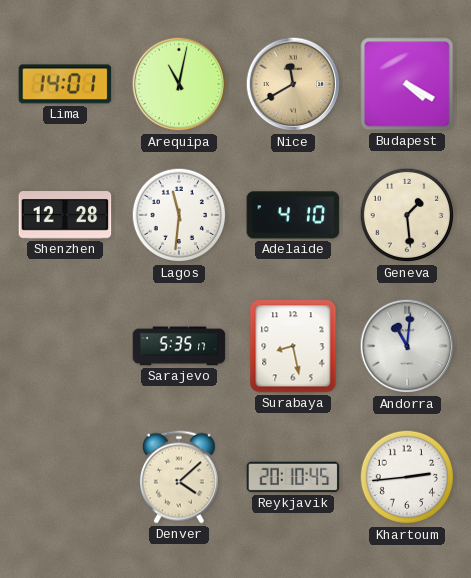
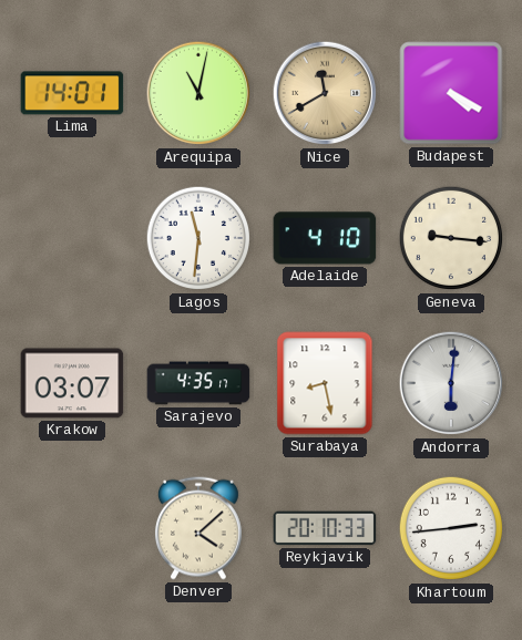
Shenzhen: 12:28 -> none
Geneva: 1:29 -> 9:16
Krakow: none -> 03:07
Sarajevo: 5:35 -> 4:35
Andorra: 11:01 -> 6:01
Reykjavik: 20:10:45 -> 20:10:33
